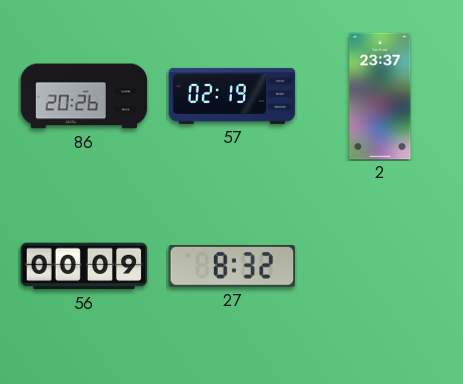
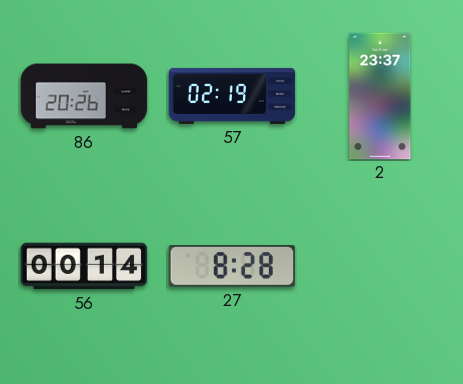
56: 00:09 -> 00:14
27: 8:32 -> 8:28
